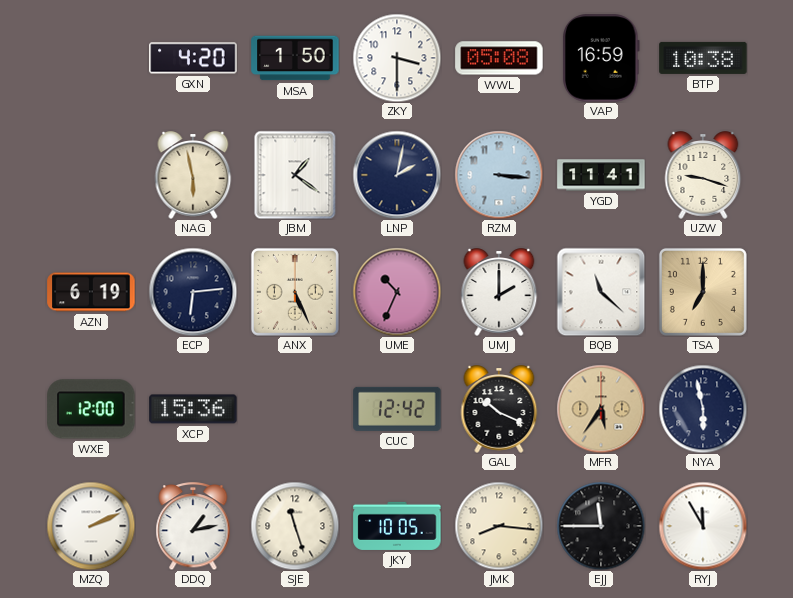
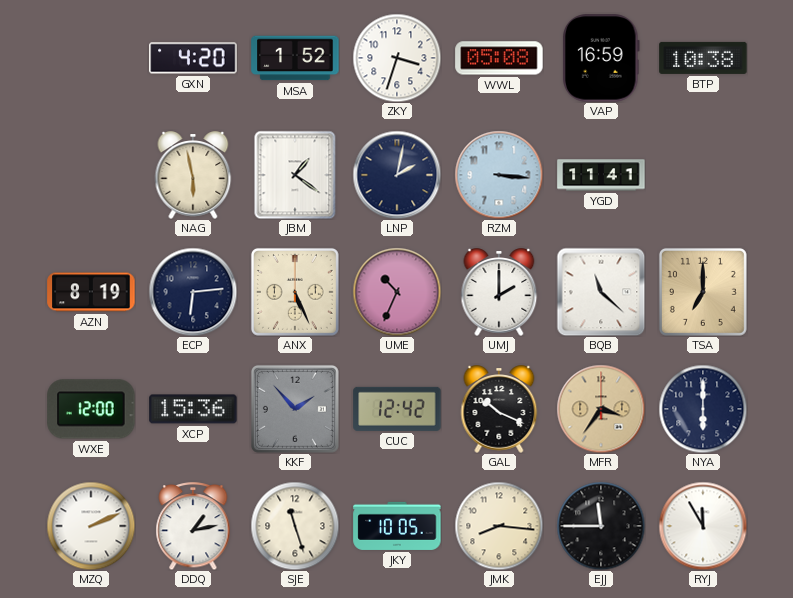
MSA: 1:50 -> 1:52
ZKY: 3:30 -> 3:33
UZW: 9:18 -> none
AZN: 6:19 -> 8:19
KKF: none -> 1:53
MFR: 5:36 -> 3:36
NYA: 5:58 -> 6:00
